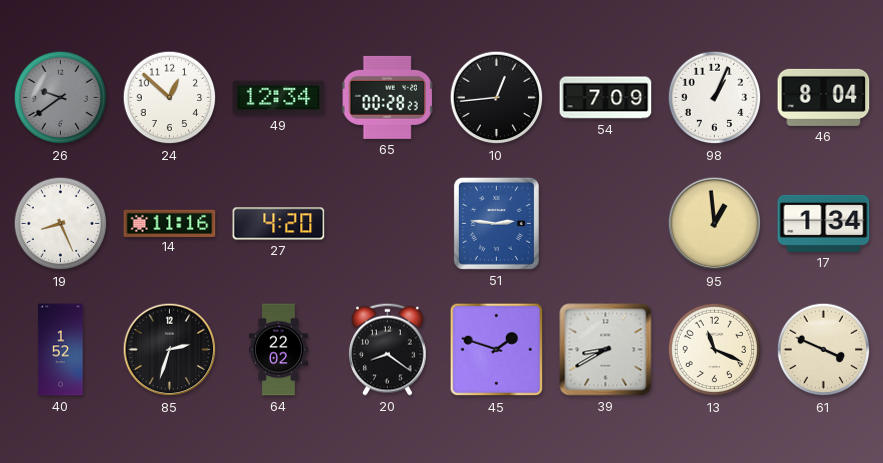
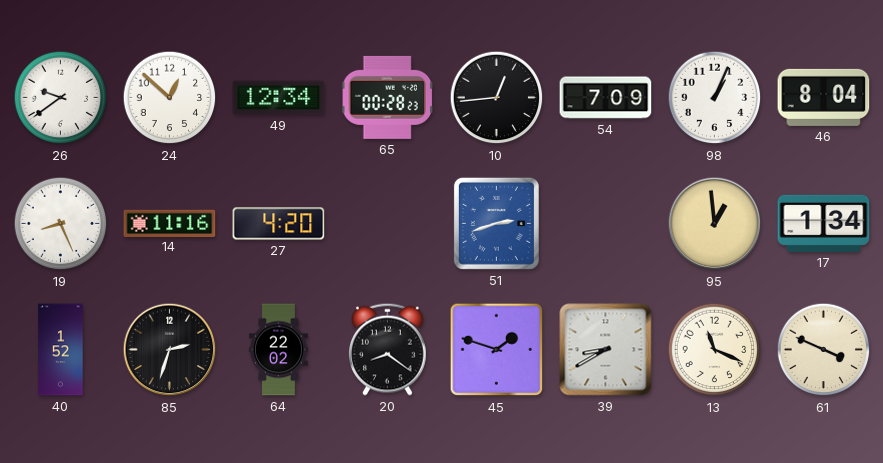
26 dial: grey -> white
51: 2:46 -> 2:42
